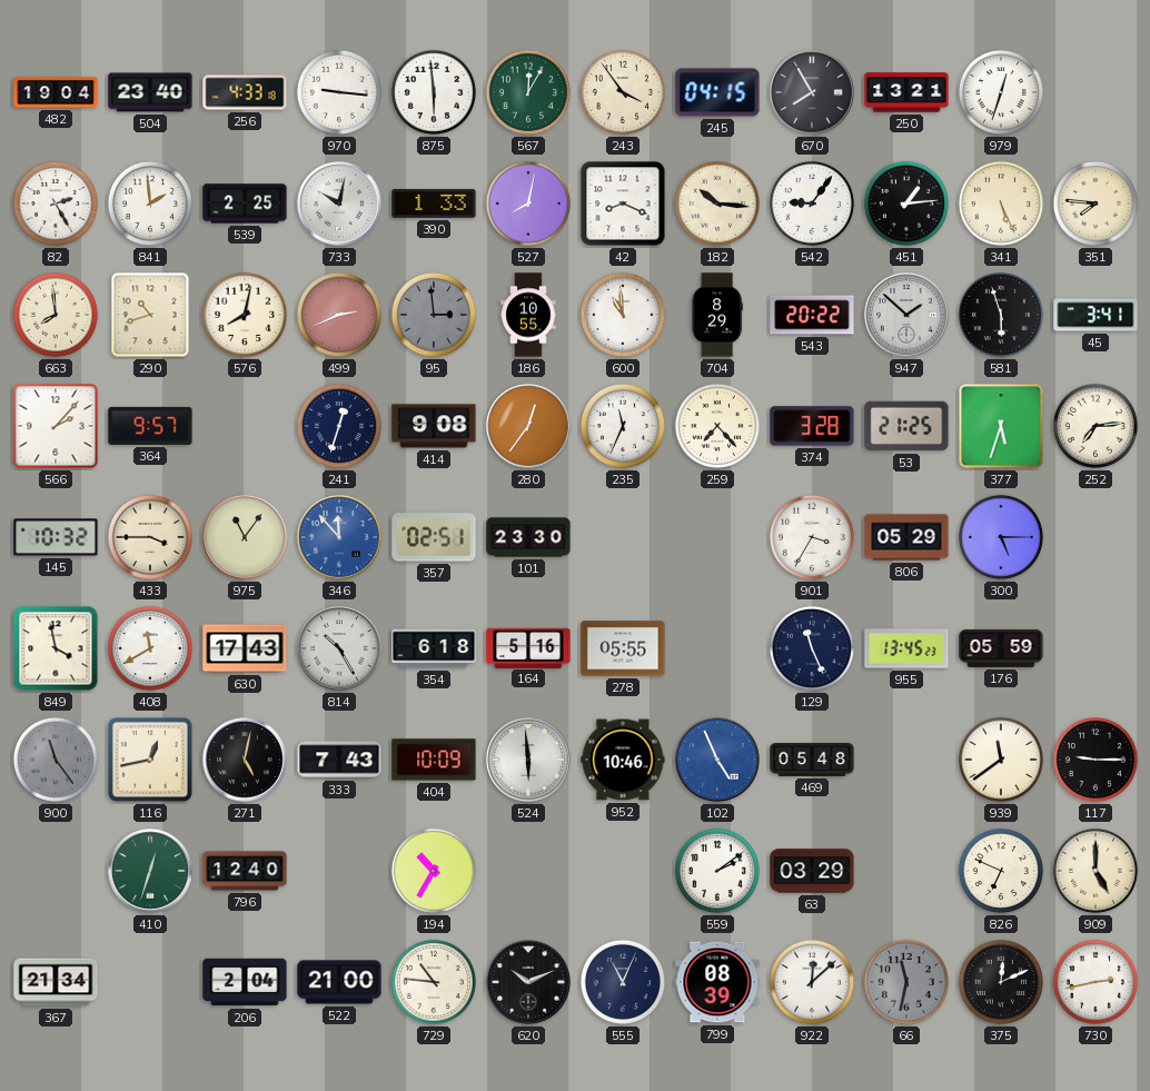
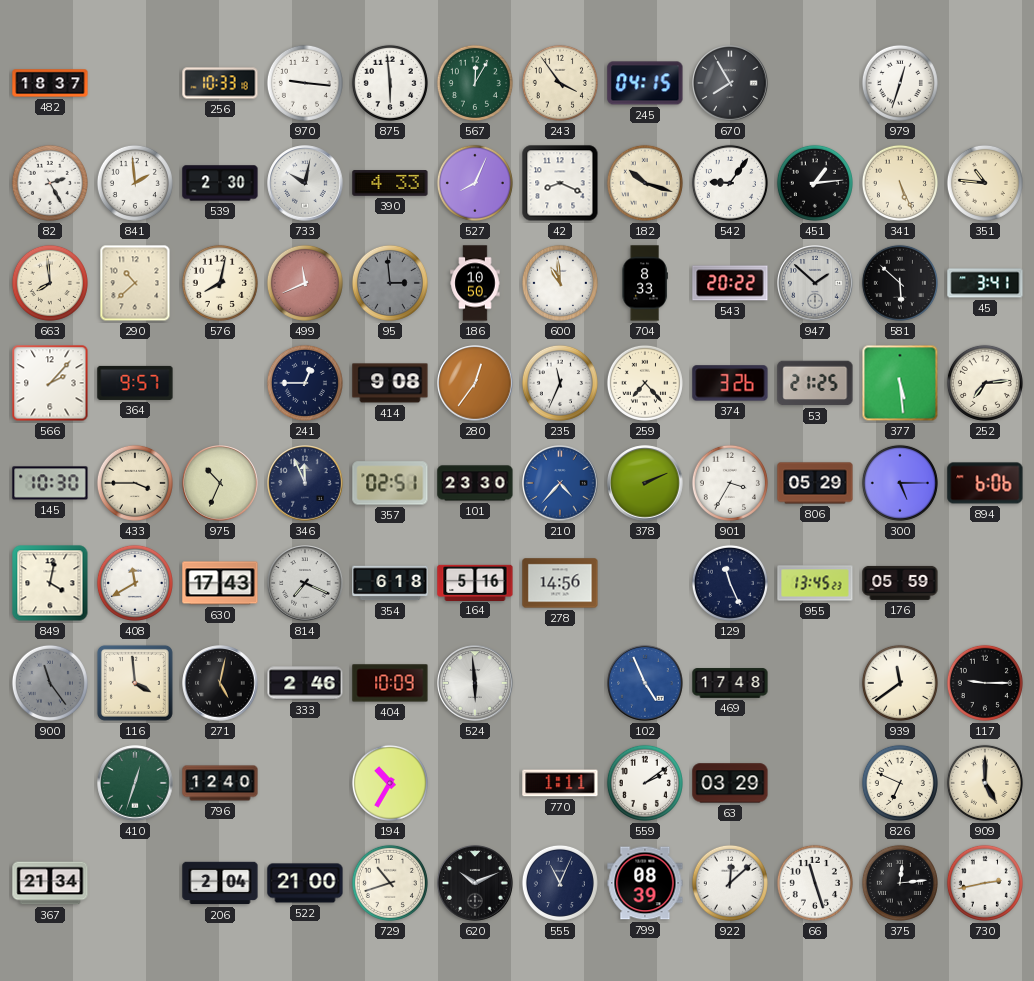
482: 19:04 -> 18:37
504: 23:40 -> none
256: 4:33 -> 10:33
250: 13:21 -> none
539: 2:25 -> 2:30
390: 1:33 -> 4:33
527: 8:02 -> 8:04
182: 10:16 -> 10:18
351: 7:46 -> 10:46
290: 10:42 -> 10:38
499: 2:41 -> 11:41
186: 10:55 -> 10:50
704: 8:29 -> 8:33
581: 5:57 -> 5:52
241: 12:33 -> 12:45
374: 3:28 -> 3:26
377: 5:33 -> 5:29
145: 10:32 -> 10:30
975: 11:06 -> 10:34
346: 11:53 -> 11:56
346 dial: blue -> navy
210: none -> 4:37
378: none -> 2:11
894: none -> 6:06
849: 3:58 -> 4:02
814: 10:25 -> 7:19
278: 05:55 -> 14:56
116: 12:43 -> 3:59
333: 7:43 -> 2:46
952: 10:46 -> none
469: 05:48 -> 17:48
770: none -> 1:11
729: 10:46 -> 10:42
66: 11:32 -> 11:27
66 dial: grey -> white
375: 12:11 -> 12:14
